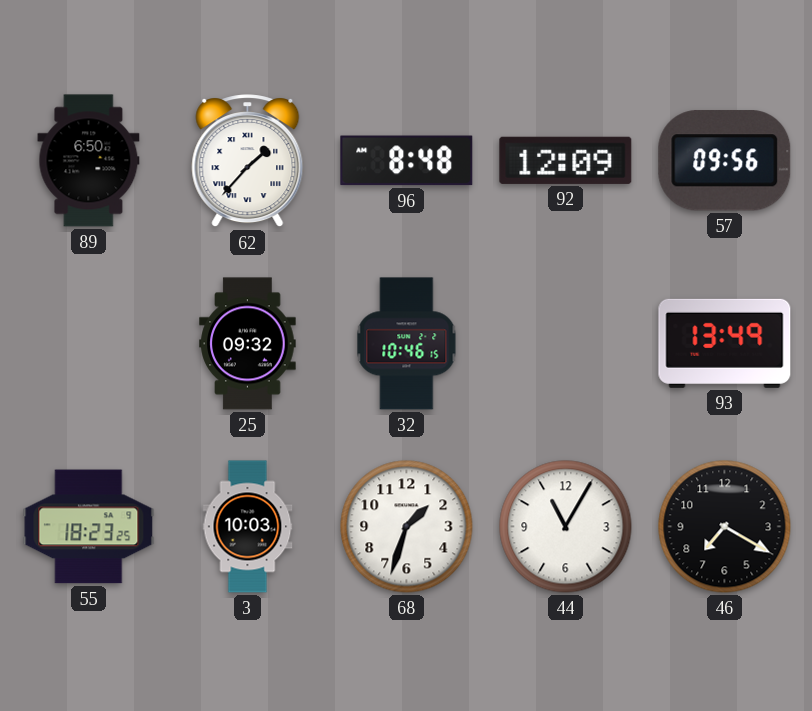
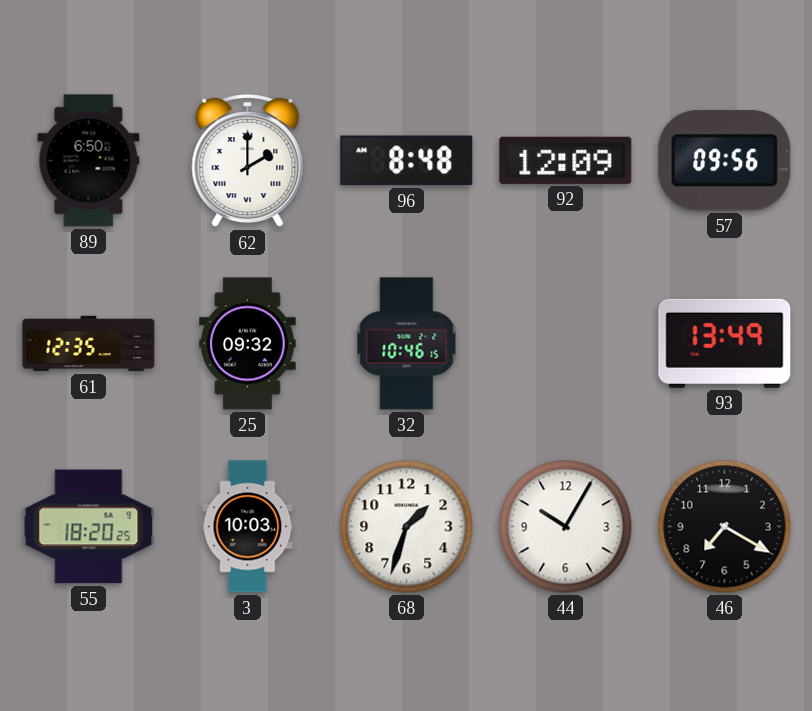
62: 1:37 -> 2:00
61: none -> 12:35
55: 18:23 -> 18:20
44: 11:05 -> 10:05
